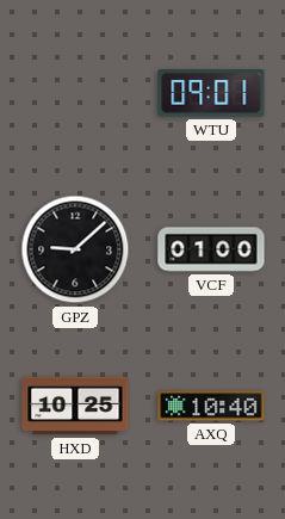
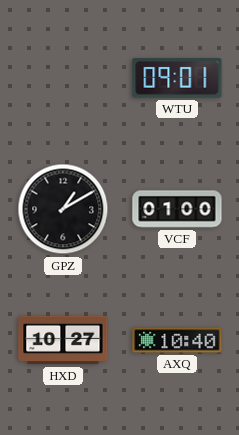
GPZ: 9:08 -> 1:10
HXD: 10:25 -> 10:27
